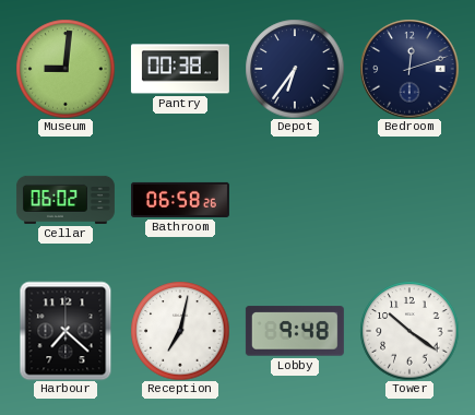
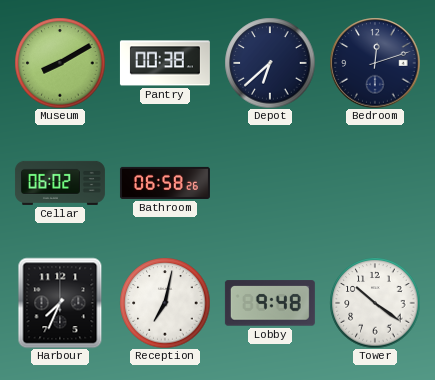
Museum: 9:01 -> 8:10
Depot: 6:36 -> 6:38
Harbour: 7:22 -> 7:34
